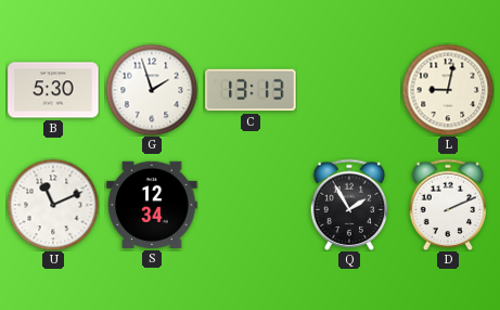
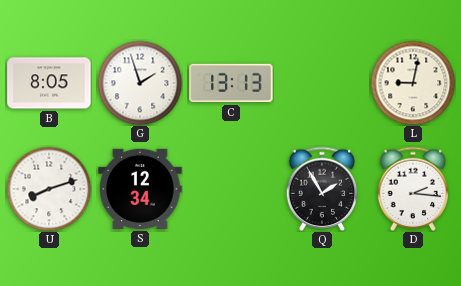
B: 5:30 -> 8:05
U: 11:11 -> 8:12
D: 2:11 -> 2:16
